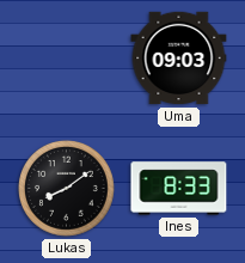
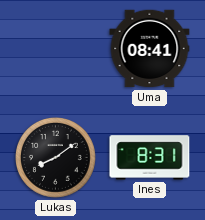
Uma: 09:03 -> 08:41
Ines: 8:33 -> 8:31
